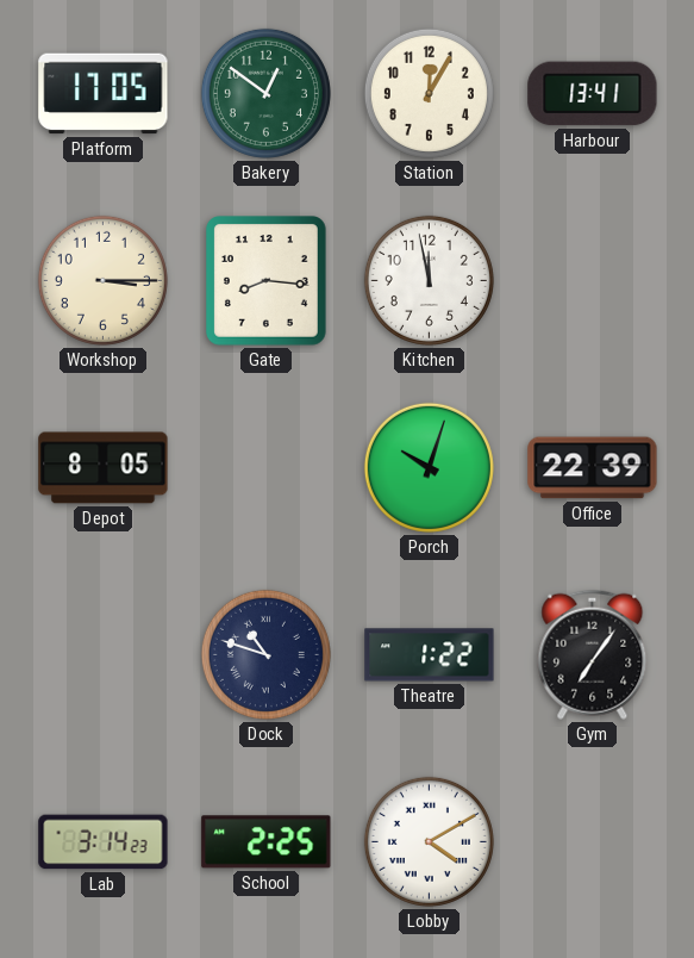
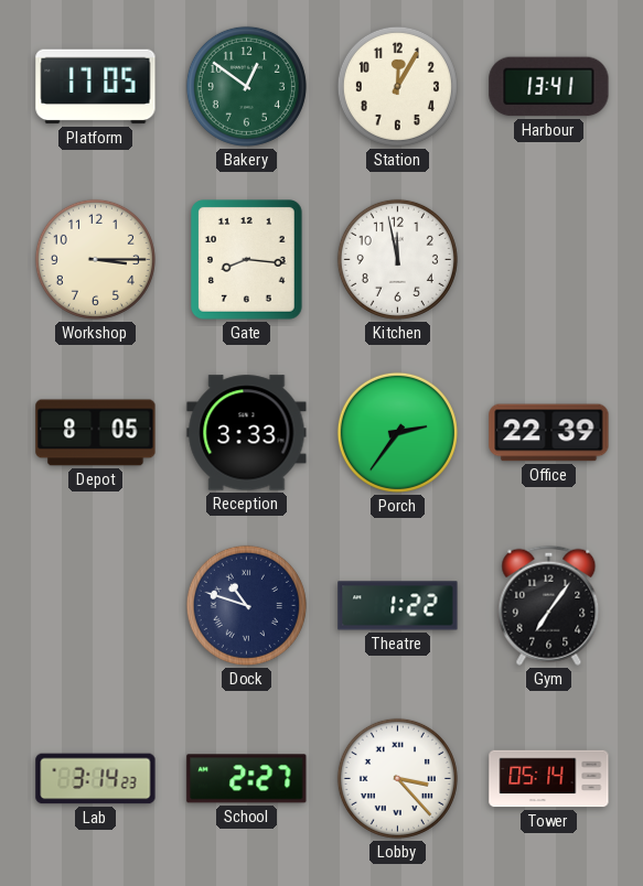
Reception: none -> 3:33
Porch: 10:03 -> 2:36
School: 2:25 -> 2:27
Lobby: 4:10 -> 3:23
Tower: none -> 05:14
